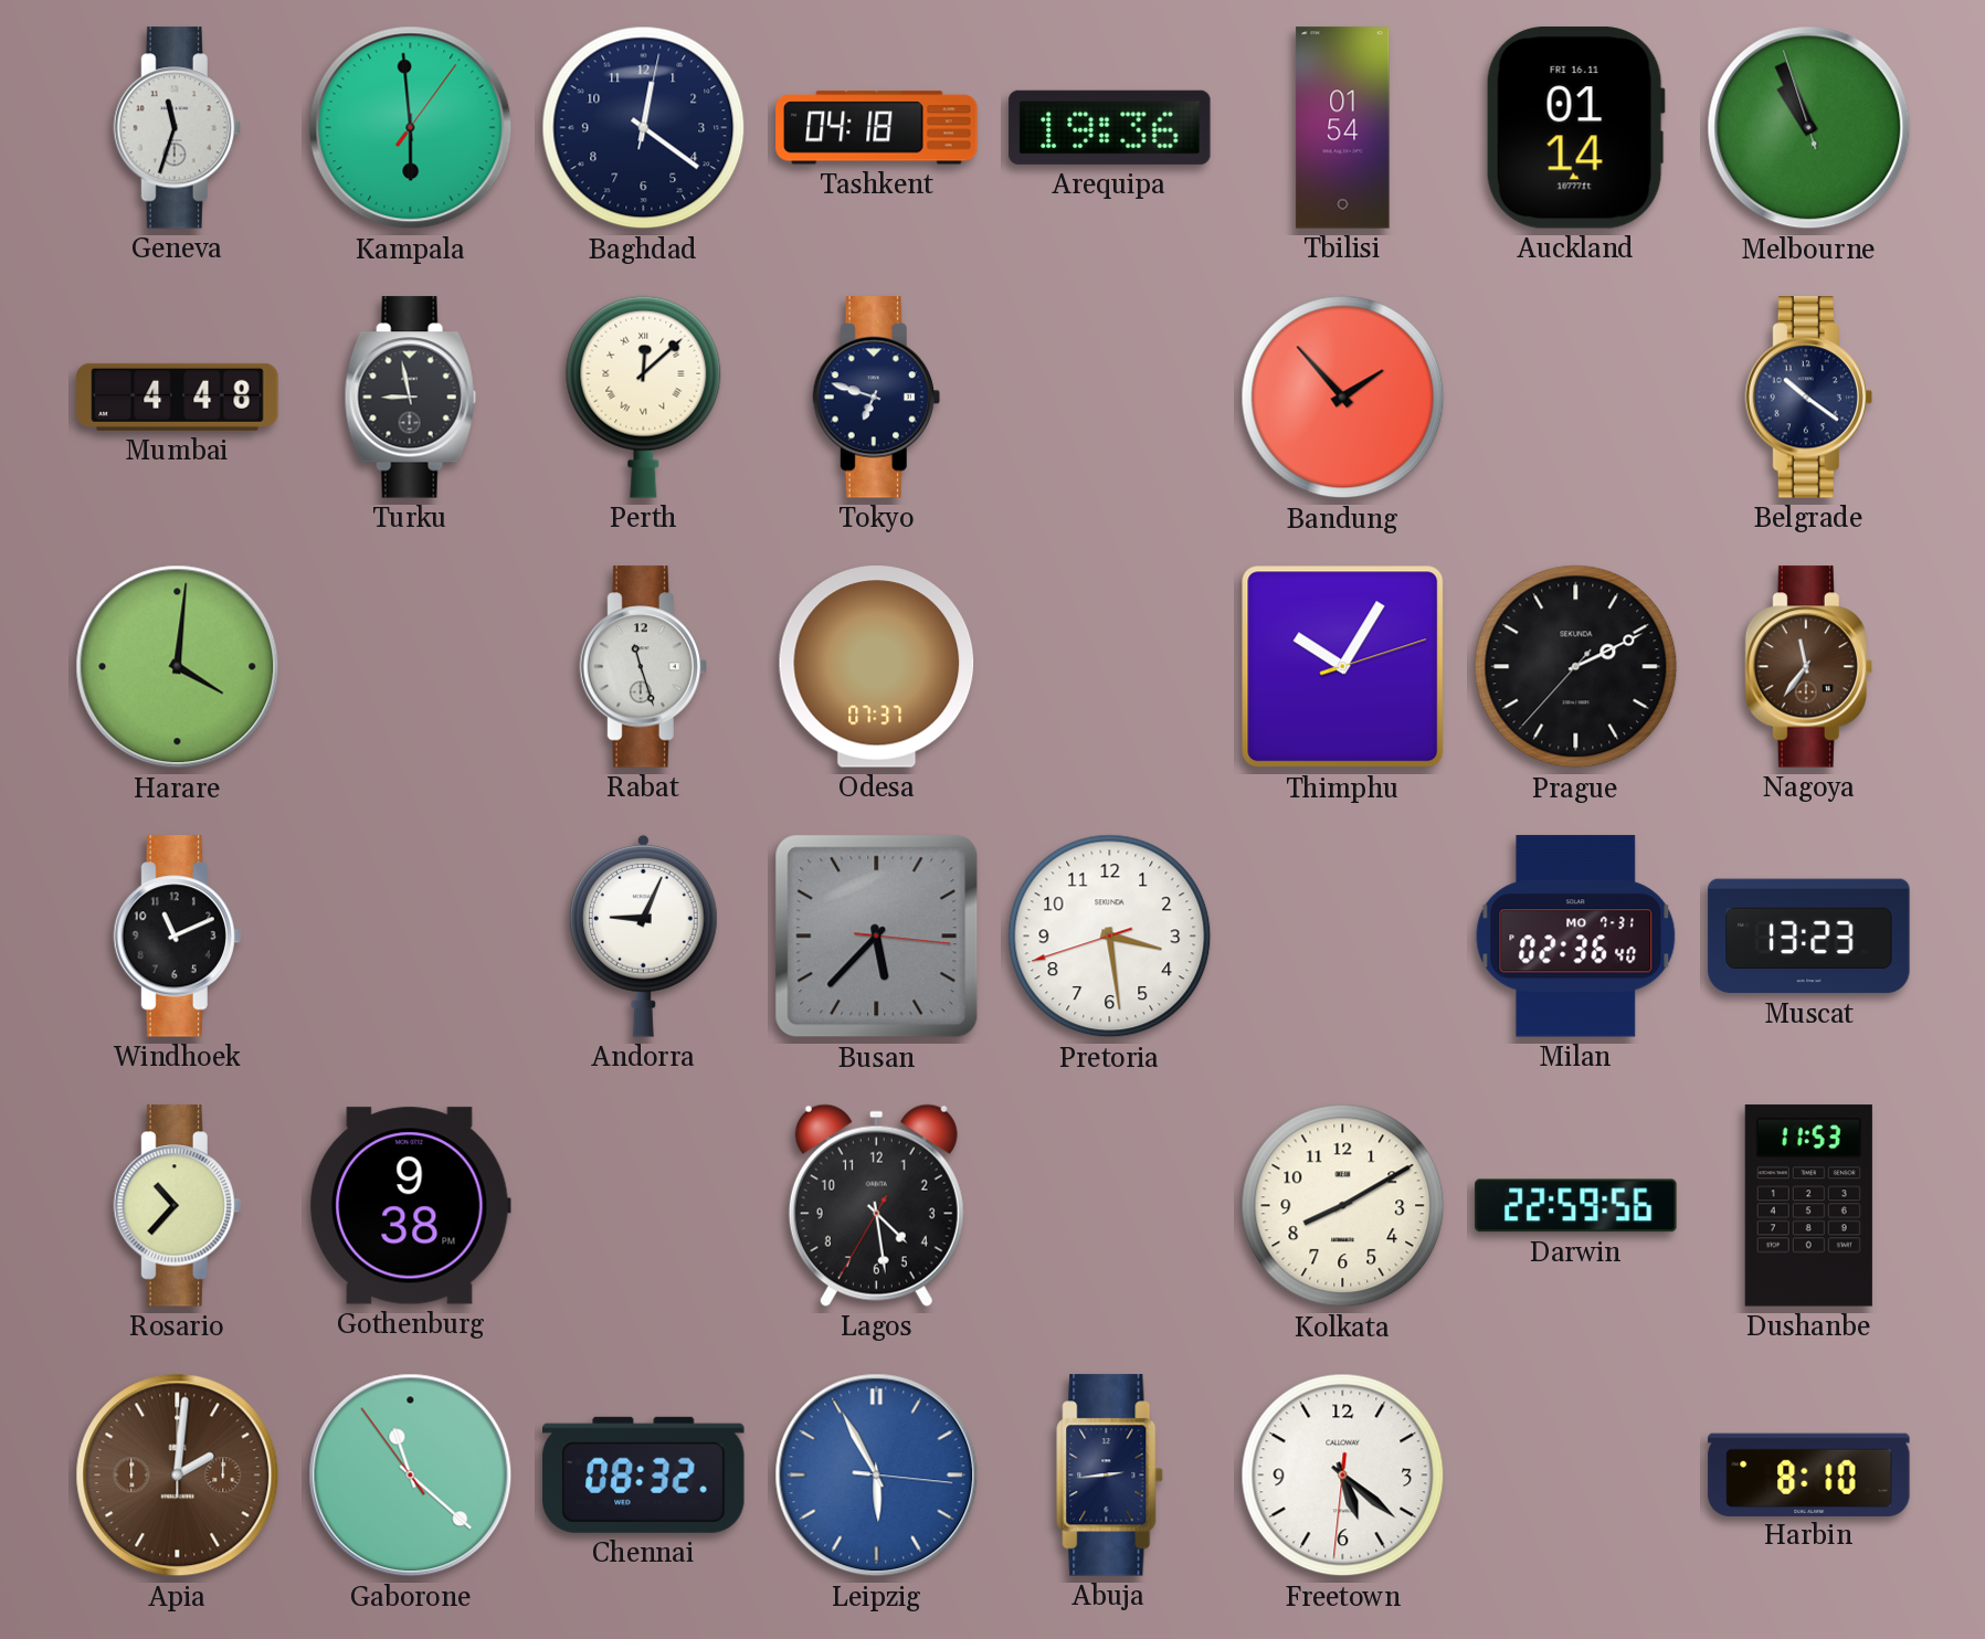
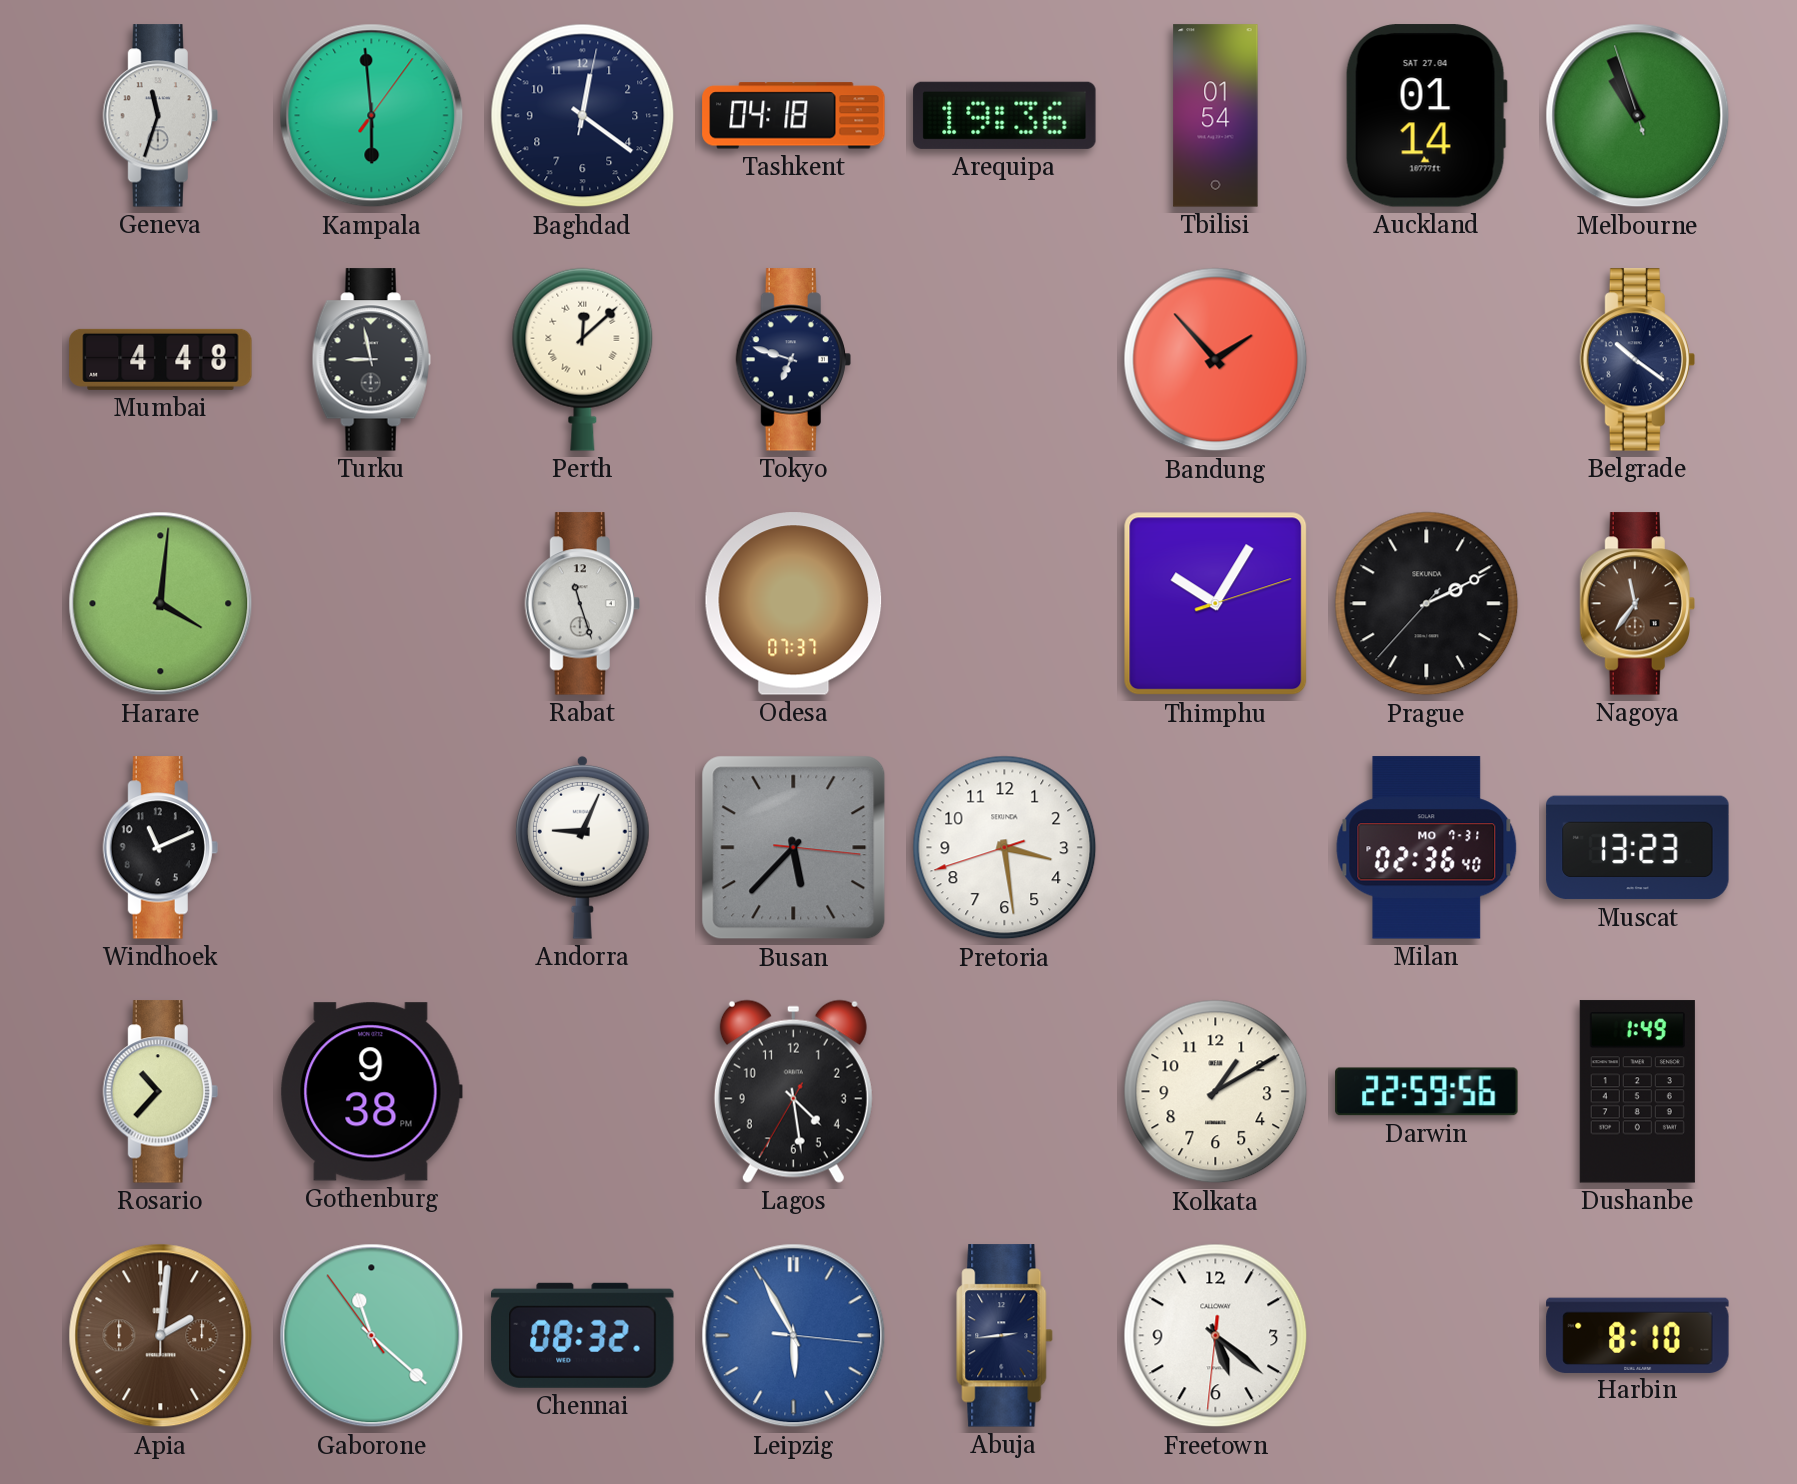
Auckland date: FRI 16.11 -> SAT 27.04
Kolkata: 8:10 -> 1:10
Dushanbe: 11:53 -> 1:49
